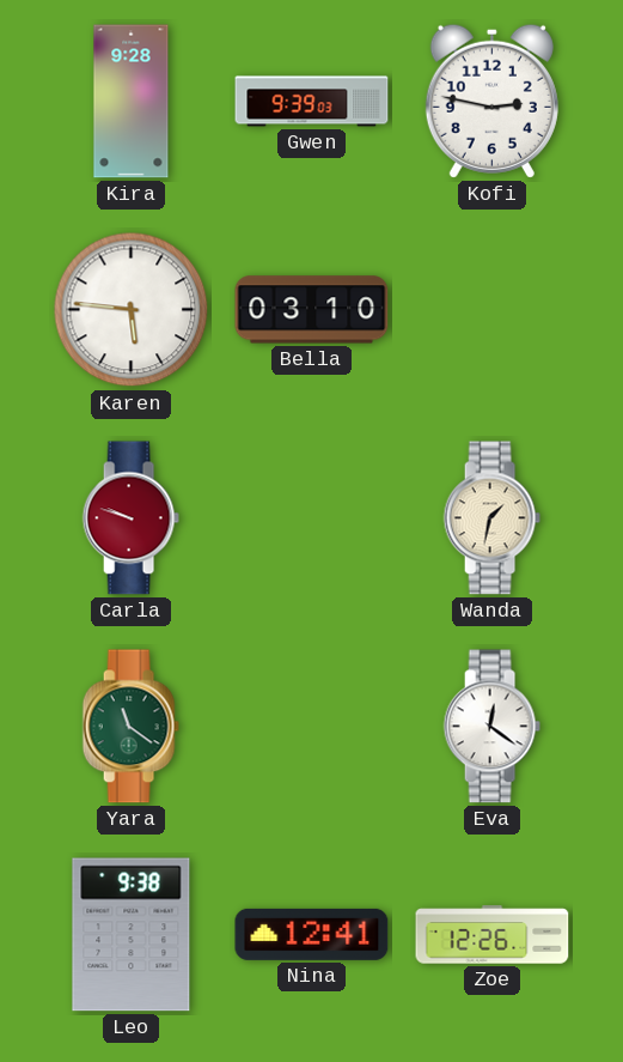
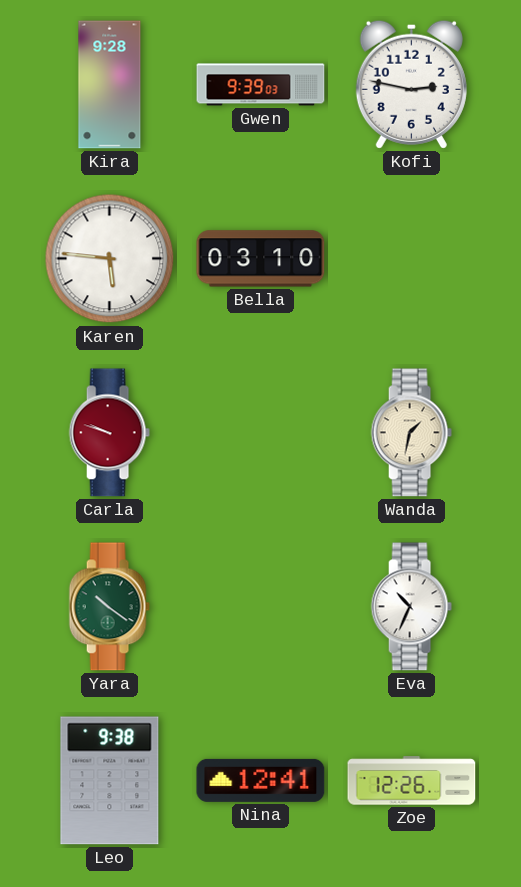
Yara: 11:21 -> 10:21
Eva: 12:21 -> 10:34
